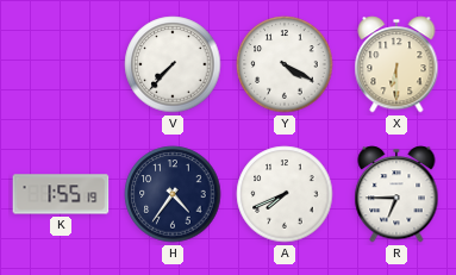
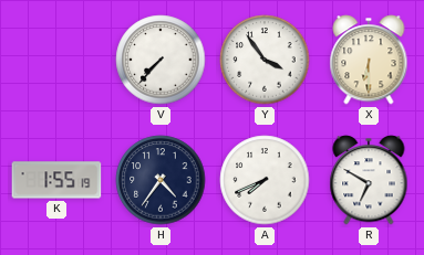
Y: 4:20 -> 3:54
R: 6:45 -> 6:50
